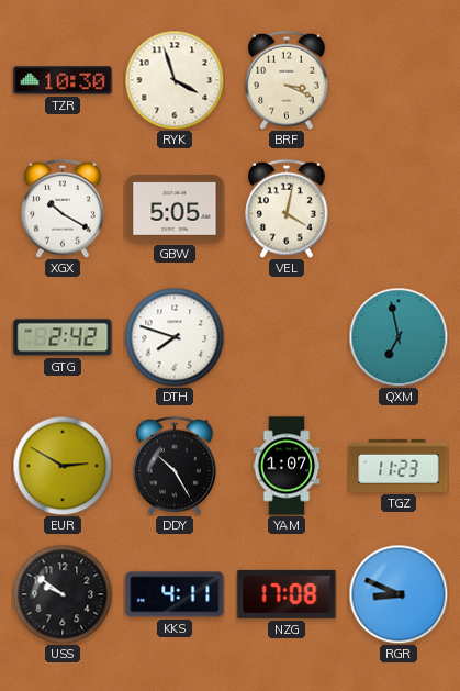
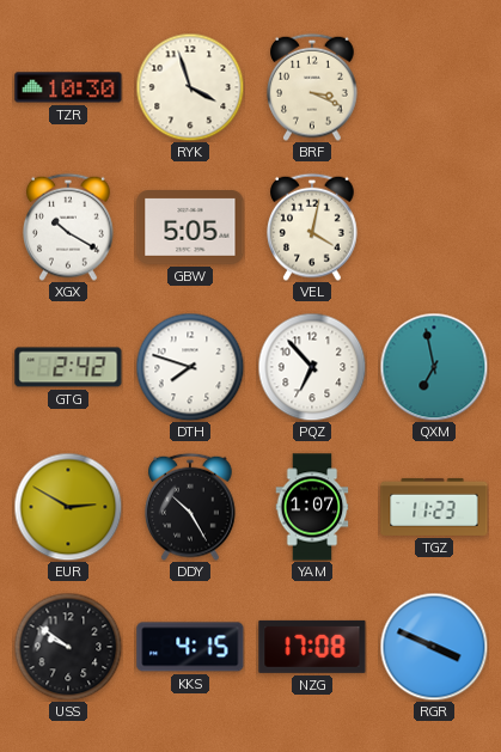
PQZ: none -> 6:53
KKS: 4:11 -> 4:15
RGR: 8:49 -> 3:49
